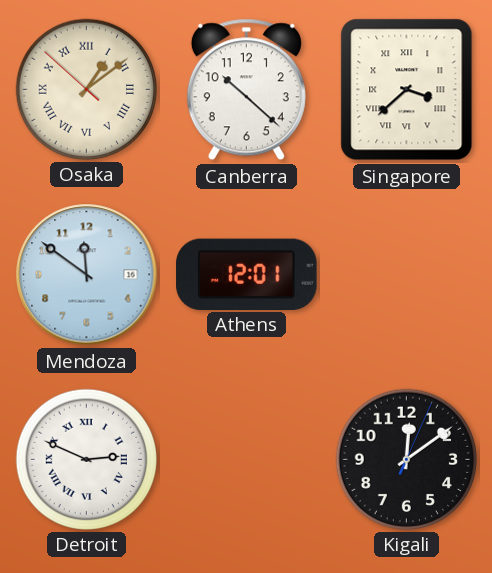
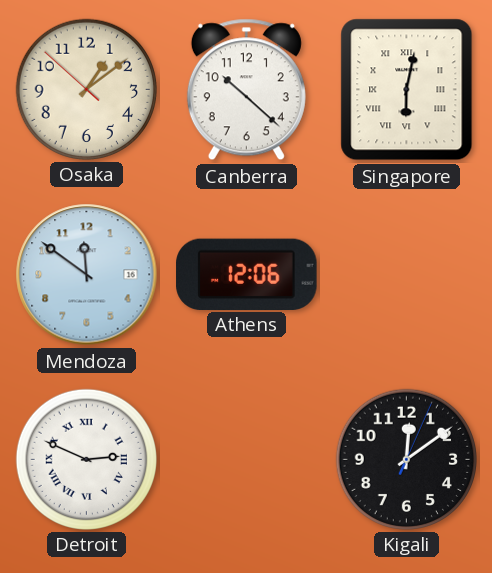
Osaka numerals: Roman -> Arabic
Singapore: 3:38 -> 6:02
Athens: 12:01 -> 12:06
